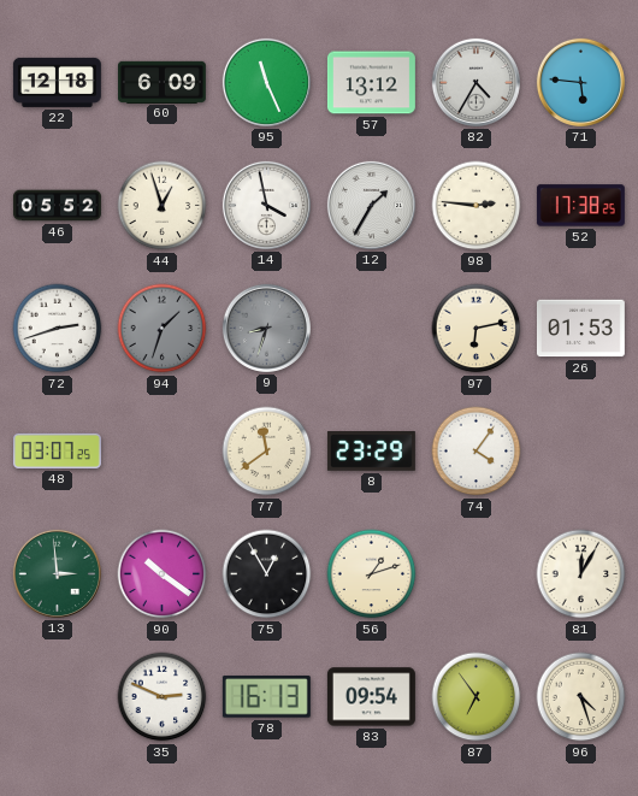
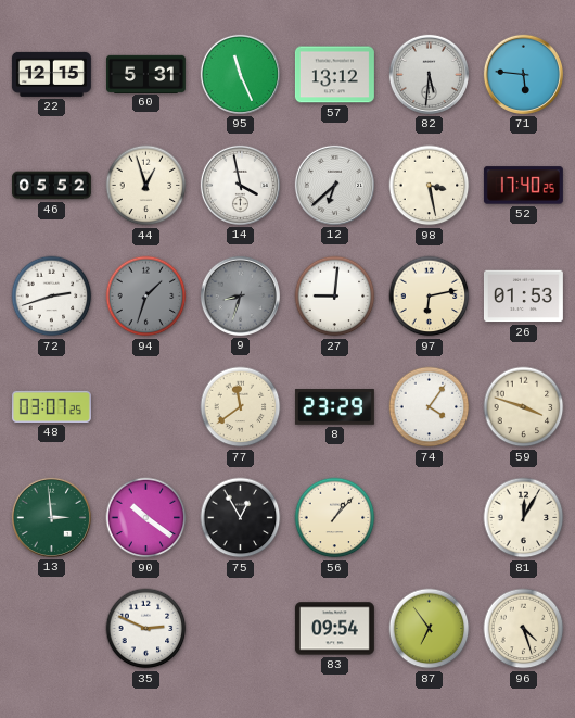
22: 12:18 -> 12:15
60: 6:09 -> 5:31
82: 4:35 -> 5:31
12: 1:35 -> 6:38
98: 2:46 -> 3:28
52: 17:38 -> 17:40
27: none -> 9:01
59: none -> 3:48
56: 1:12 -> 1:07
78: 16:13 -> none
